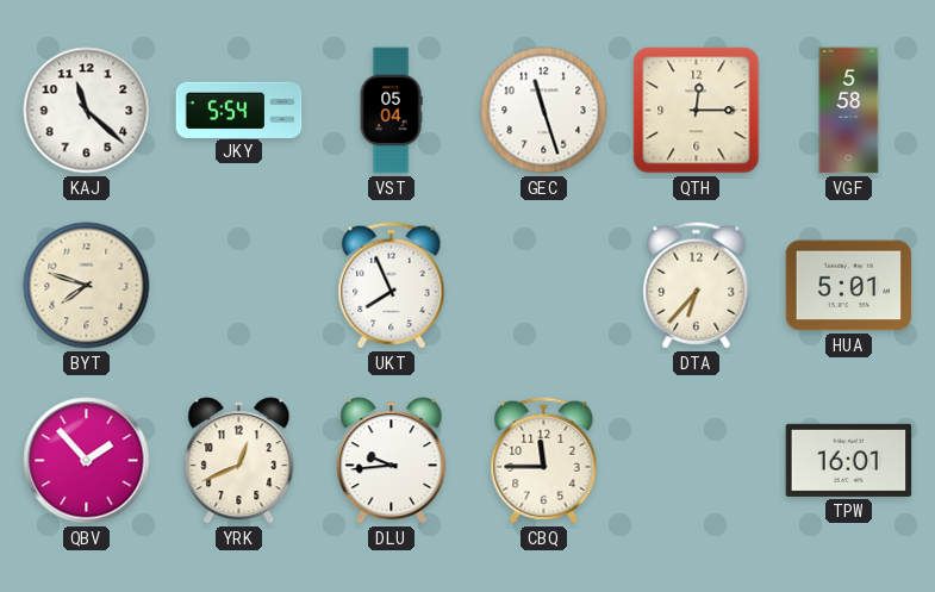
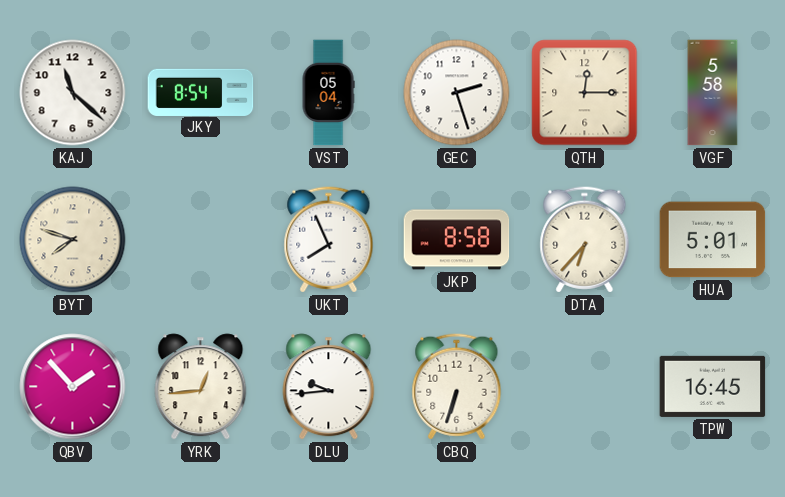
JKY: 5:54 -> 8:54
GEC: 11:27 -> 2:27
JKP: none -> 8:58
YRK: 12:41 -> 12:44
CBQ: 11:45 -> 6:33
TPW: 16:01 -> 16:45
